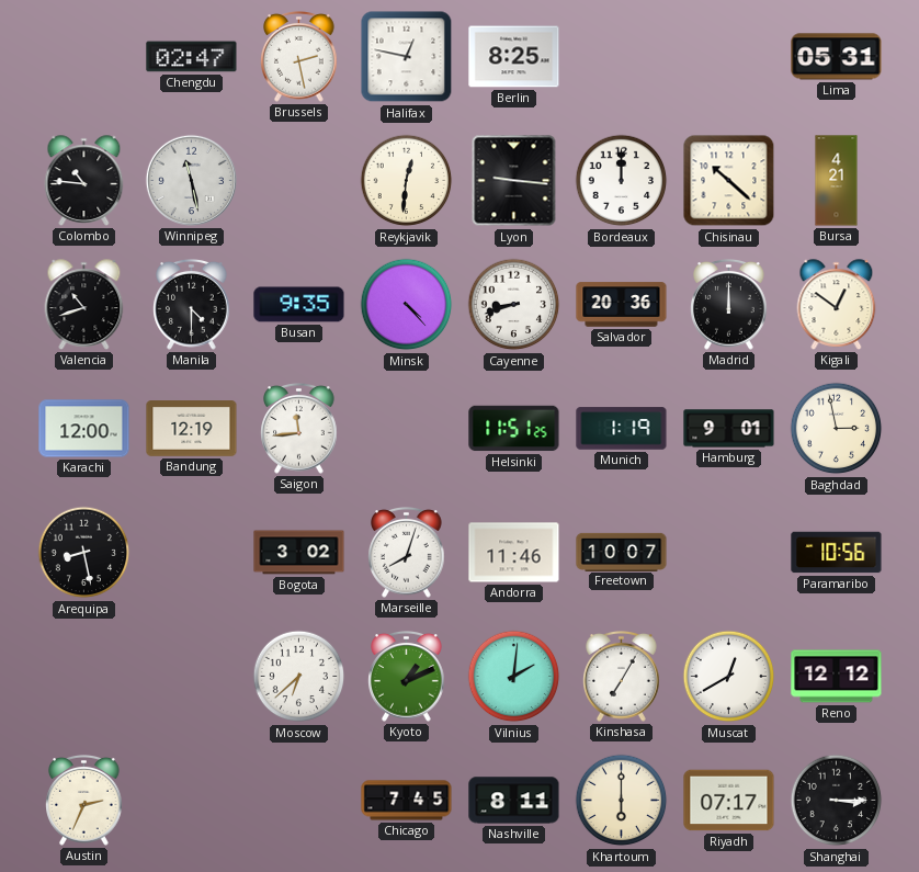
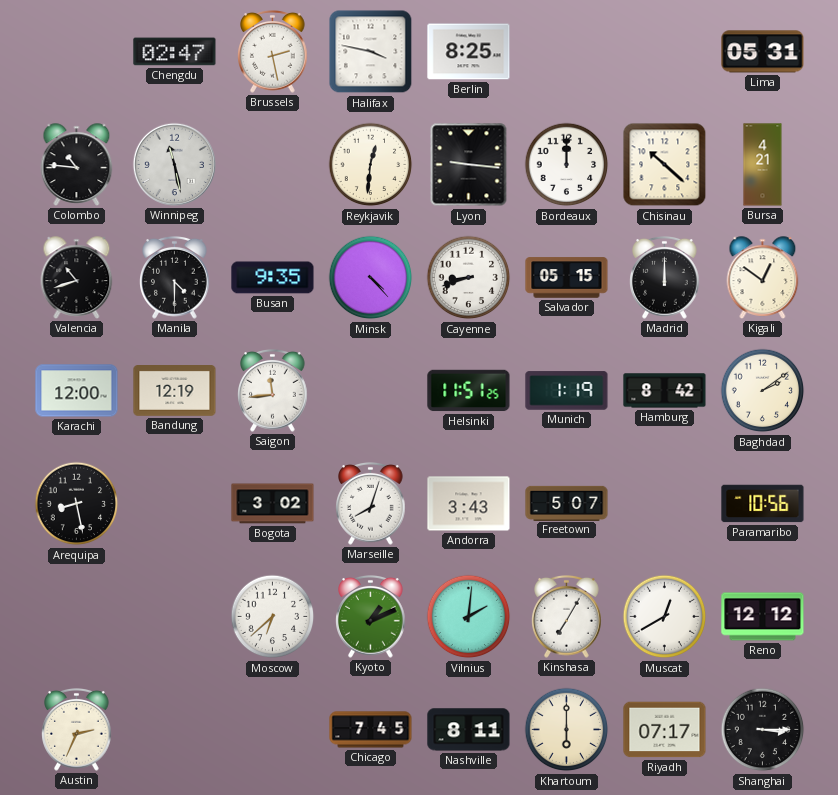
Halifax: 12:47 -> 3:47
Salvador: 20:36 -> 05:15
Hamburg: 9:01 -> 8:42
Baghdad: 2:58 -> 2:09
Andorra: 11:46 -> 3:43
Freetown: 10:07 -> 5:07
